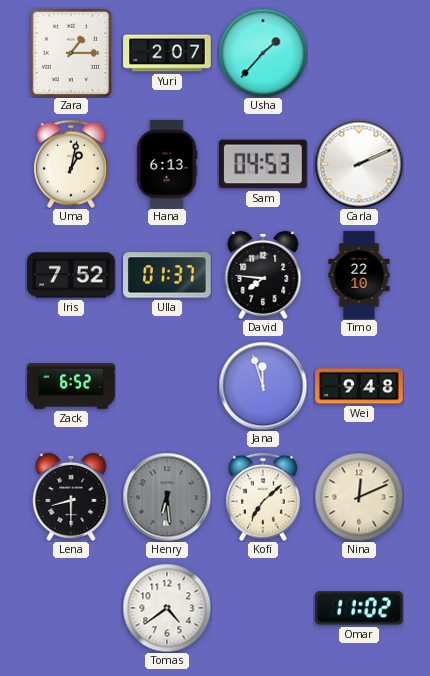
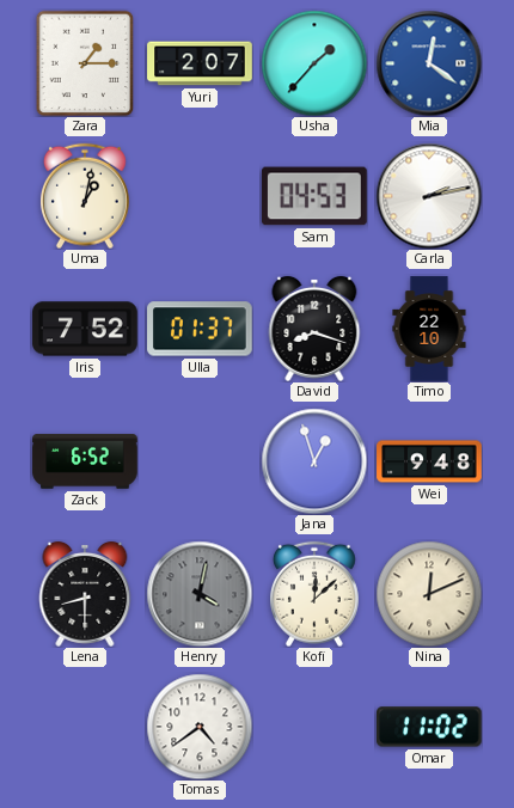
Mia: none -> 12:21
Hana: 6:13 -> none
Carla: 2:11 -> 2:13
David: 7:46 -> 8:18
Jana: 11:57 -> 12:57
Henry: 6:29 -> 4:02
Kofi: 7:08 -> 12:08
